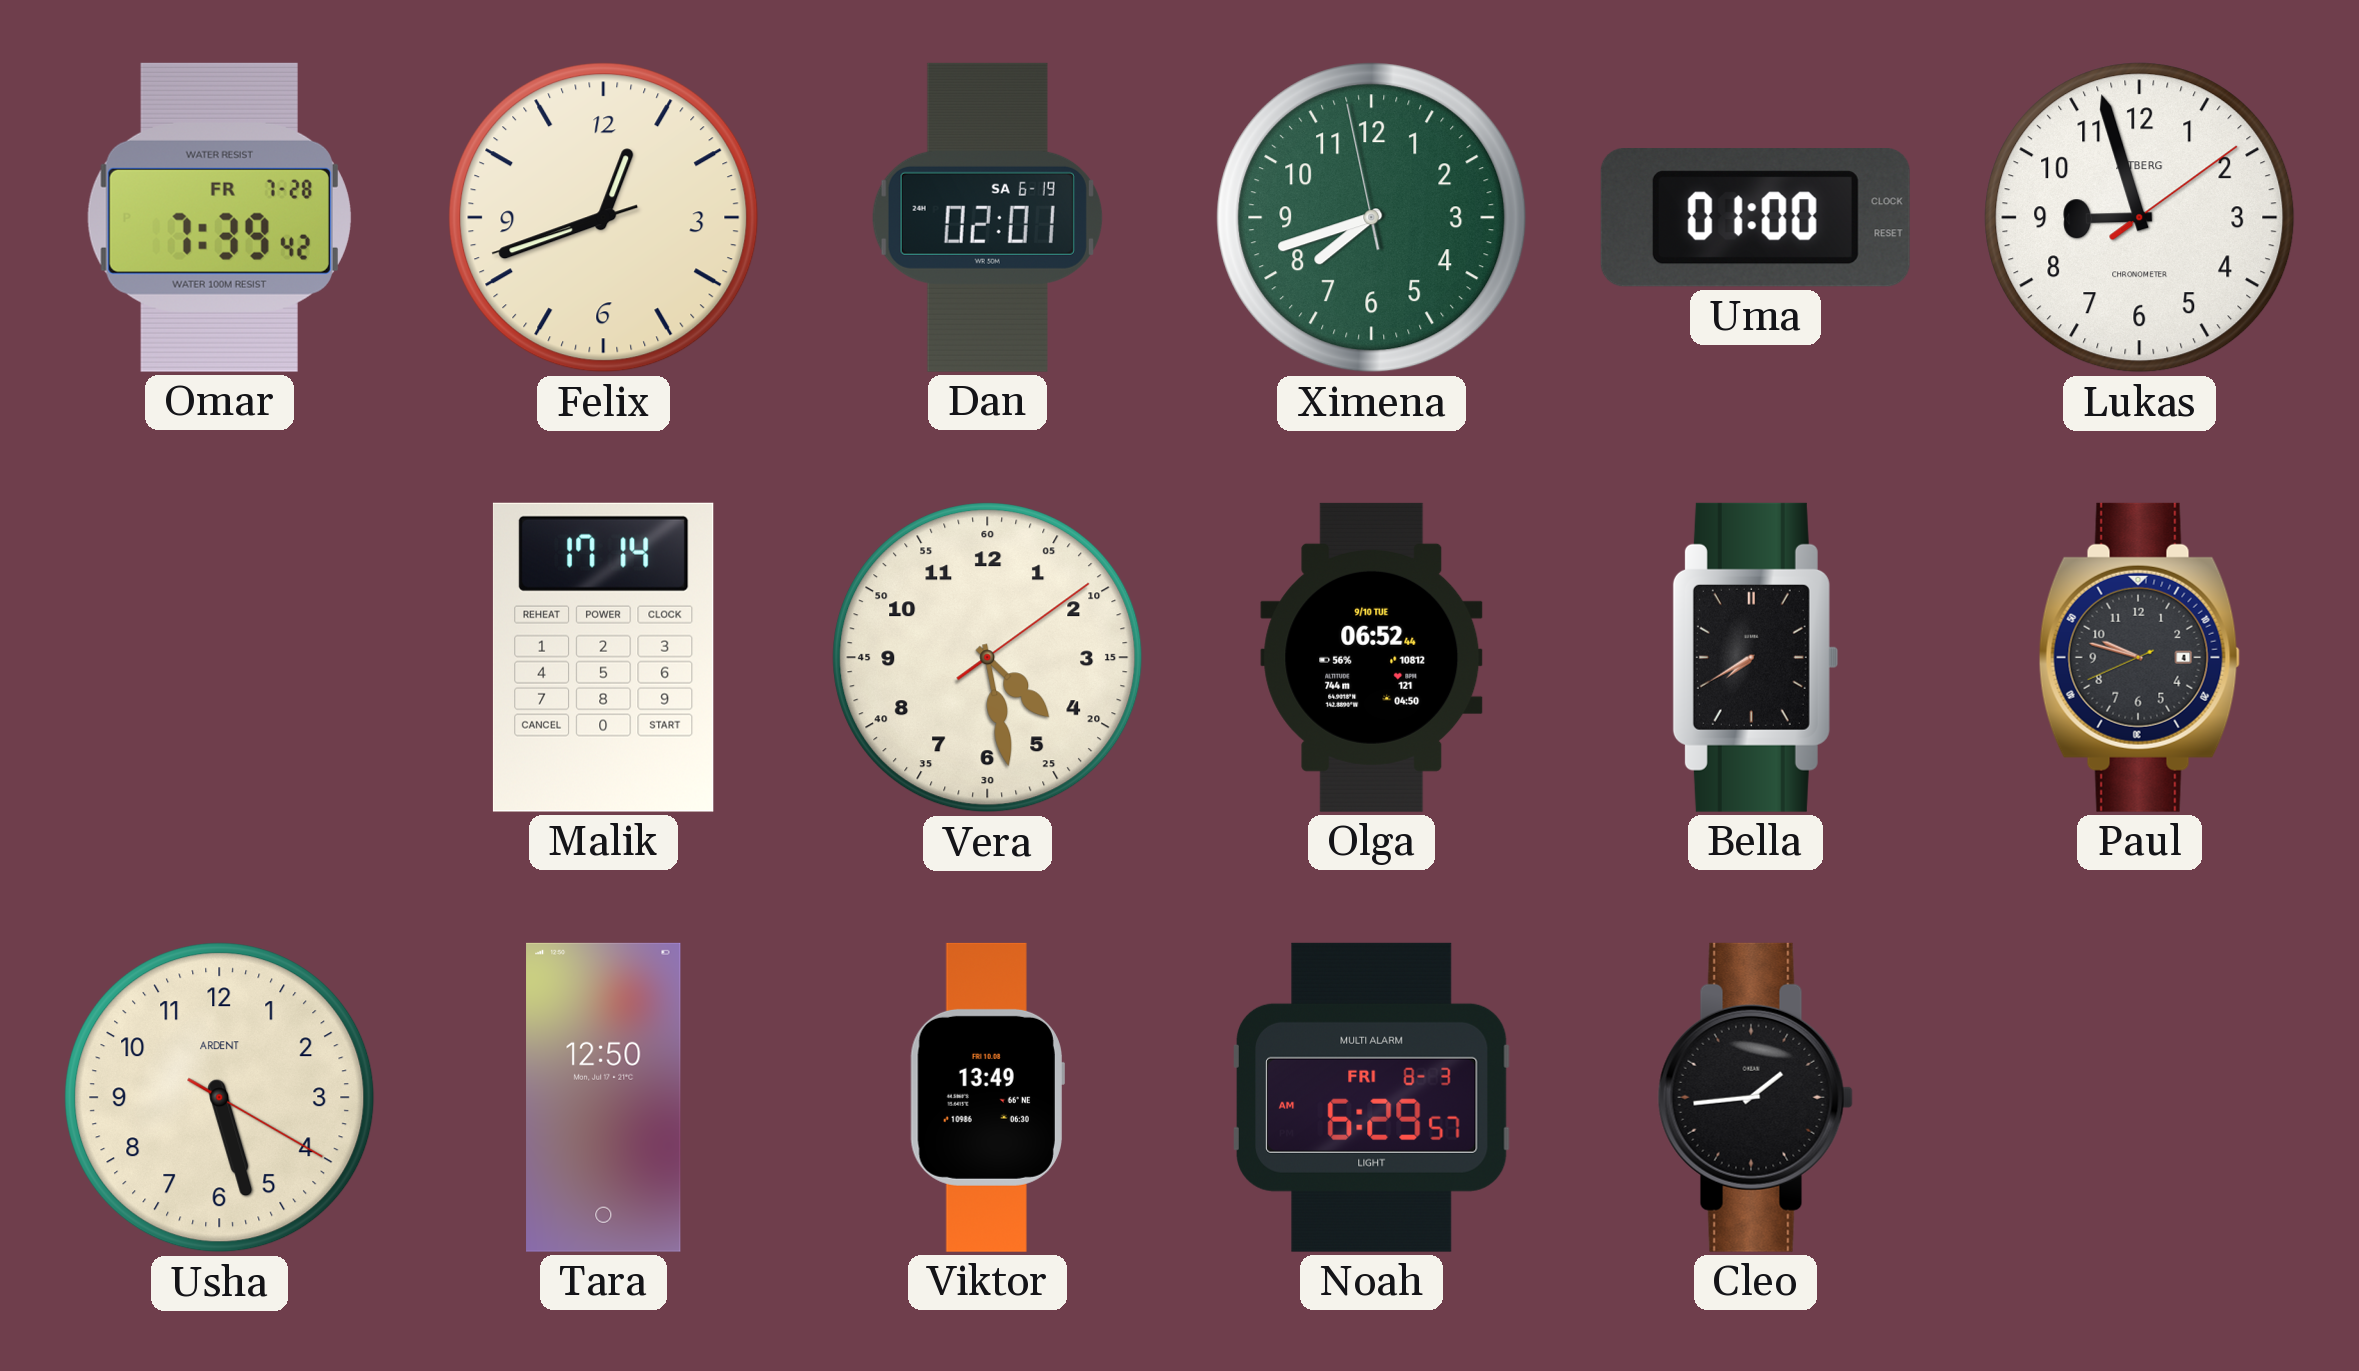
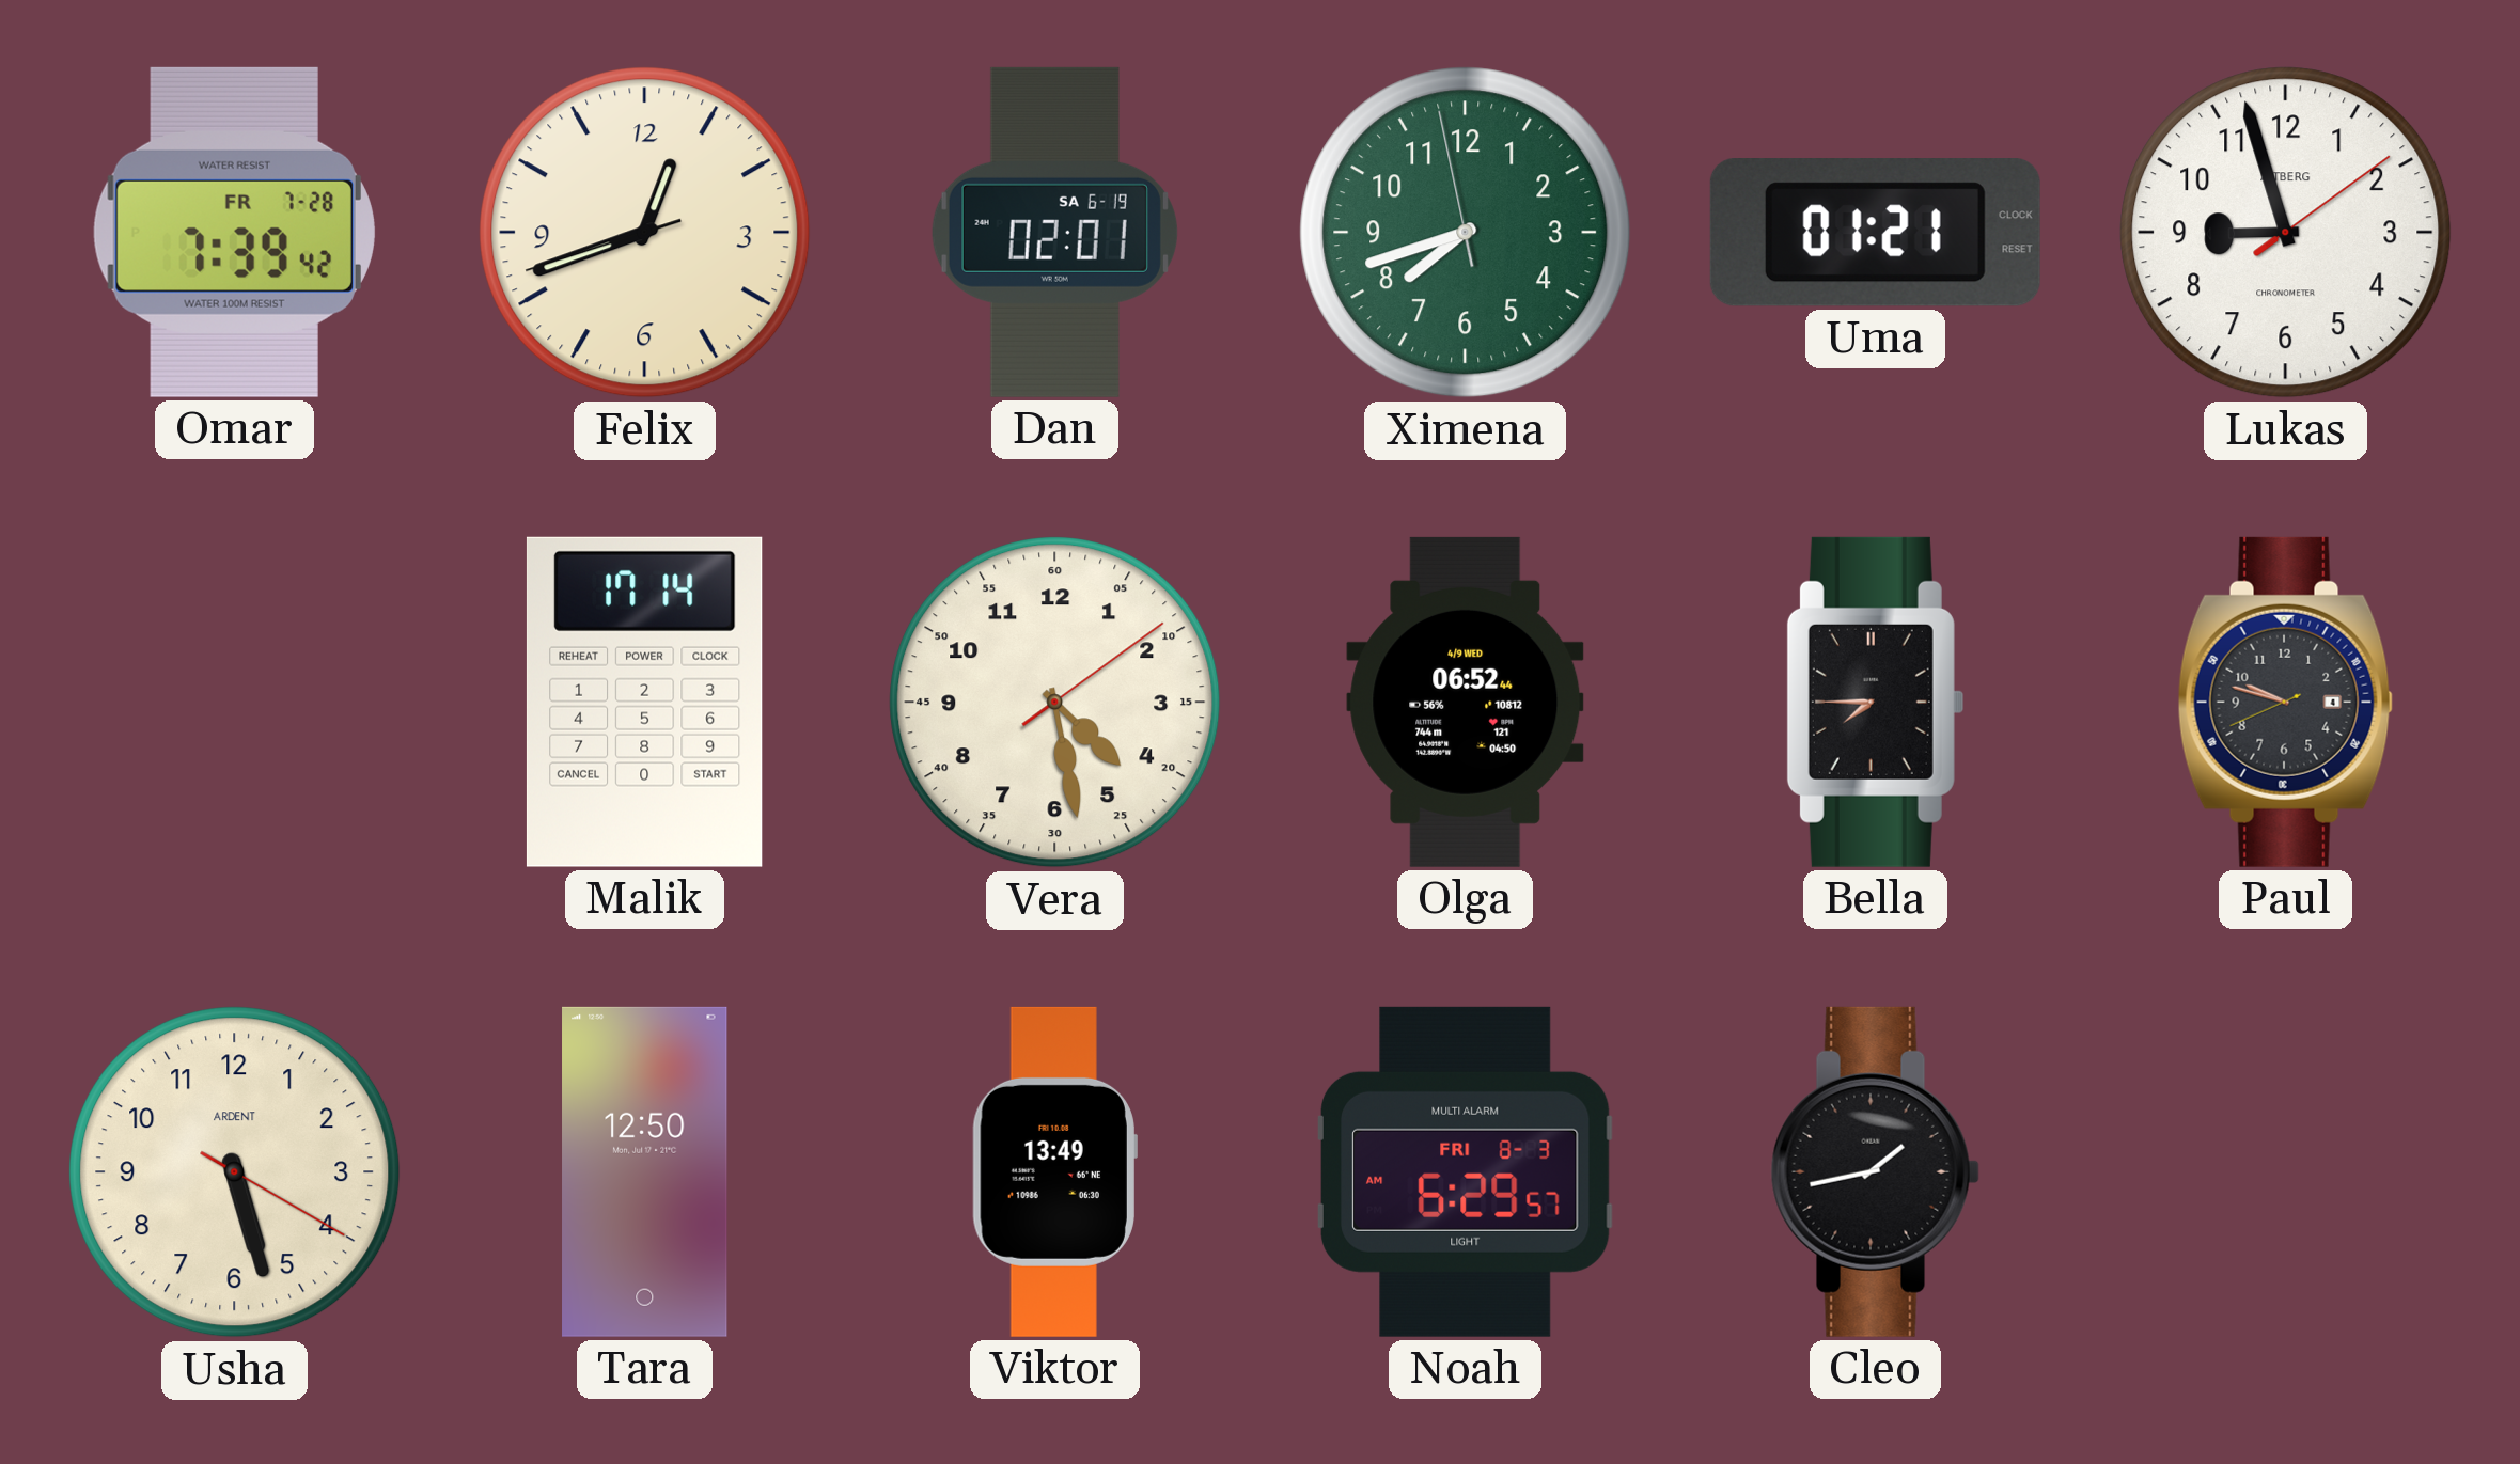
Uma: 01:00 -> 01:21
Olga date: 9/10 TUE -> 4/9 WED
Bella: 7:40 -> 7:45
Cleo: 1:44 -> 1:43
